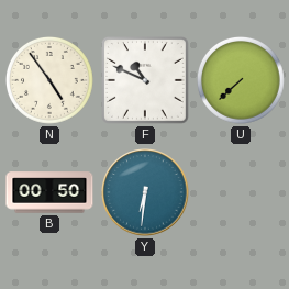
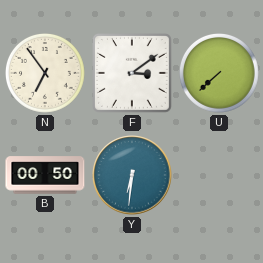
N: 4:54 -> 6:54
F: 10:49 -> 3:09
